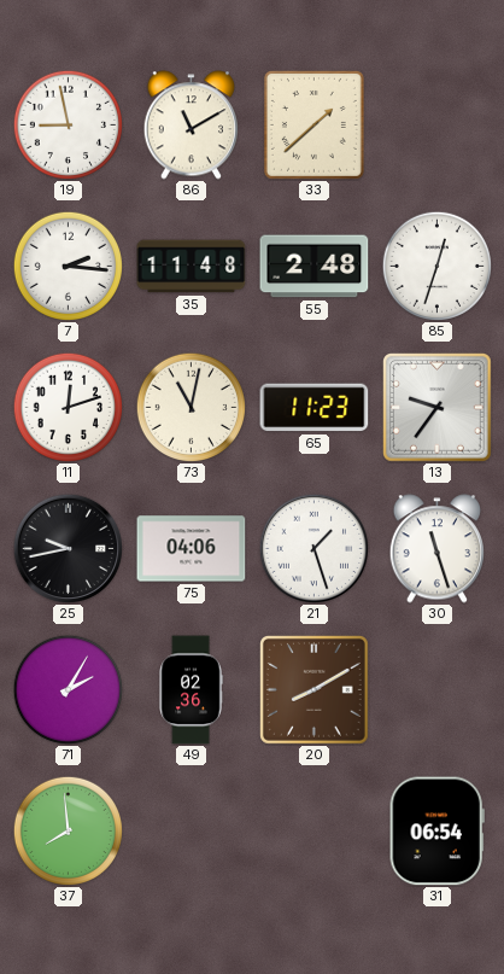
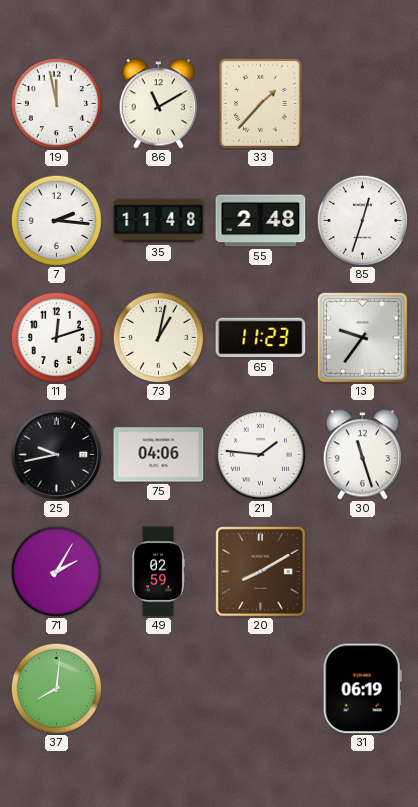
19: 8:58 -> 11:58
33: 1:38 -> 1:37
73: 11:02 -> 1:02
21: 1:27 -> 1:46
49: 02:36 -> 02:59
37: 7:59 -> 8:01
31: 06:54 -> 06:19
